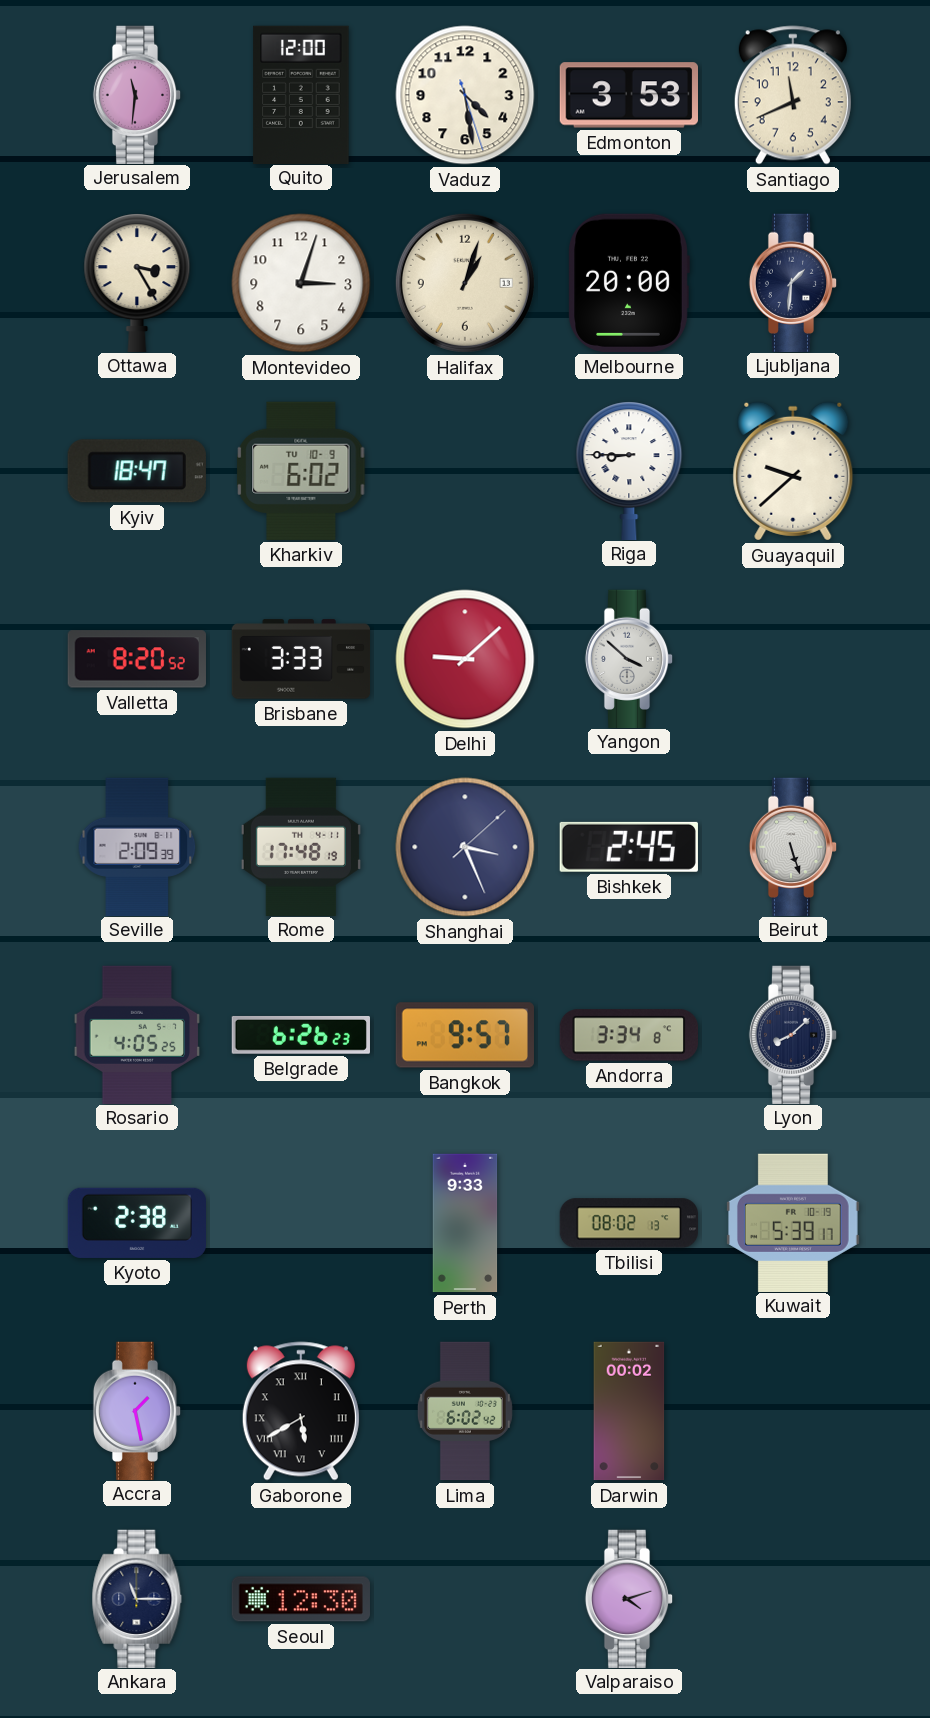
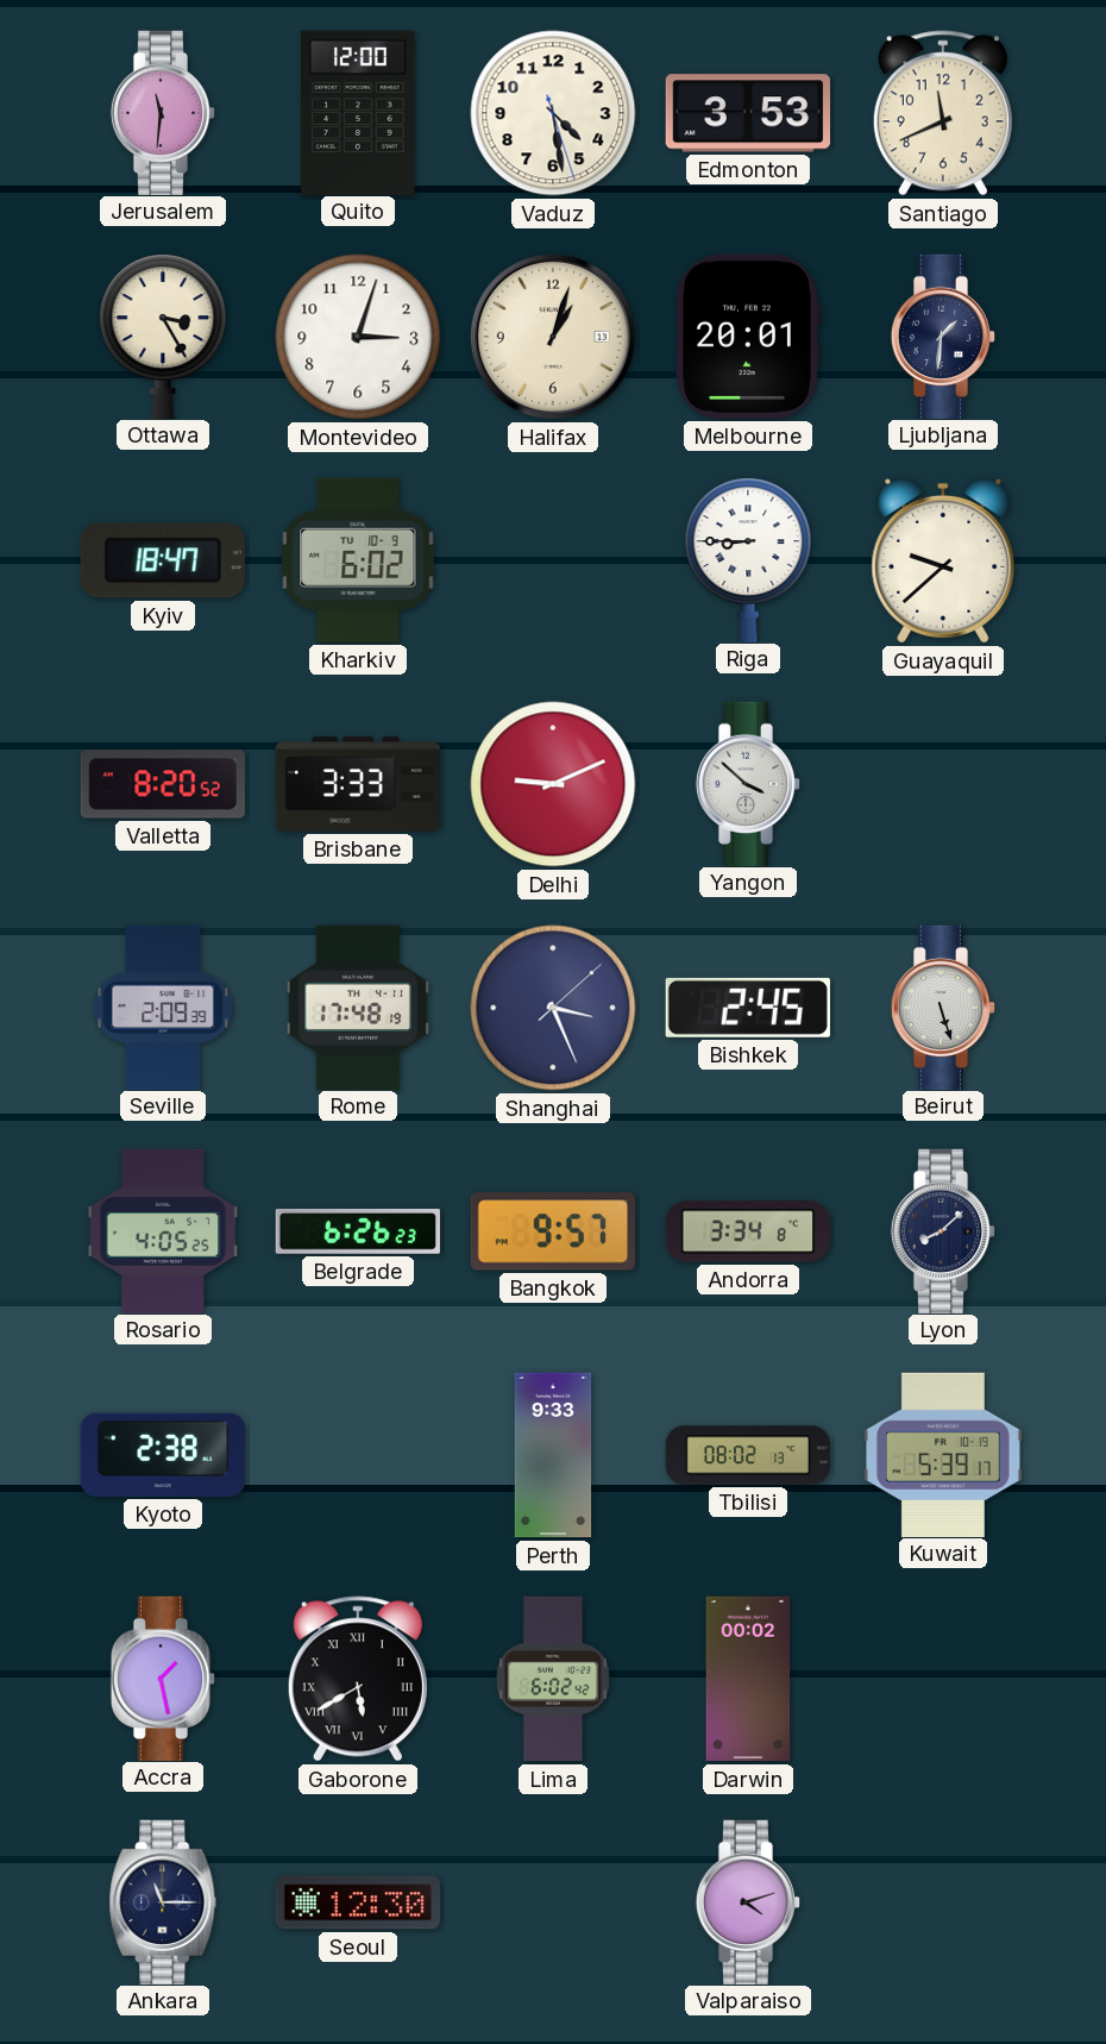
Melbourne: 20:00 -> 20:01
Delhi: 9:08 -> 9:11
